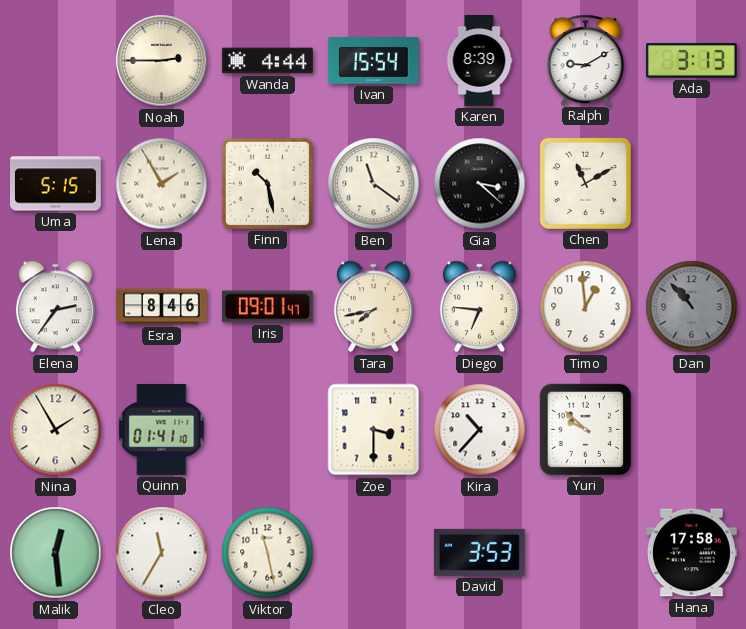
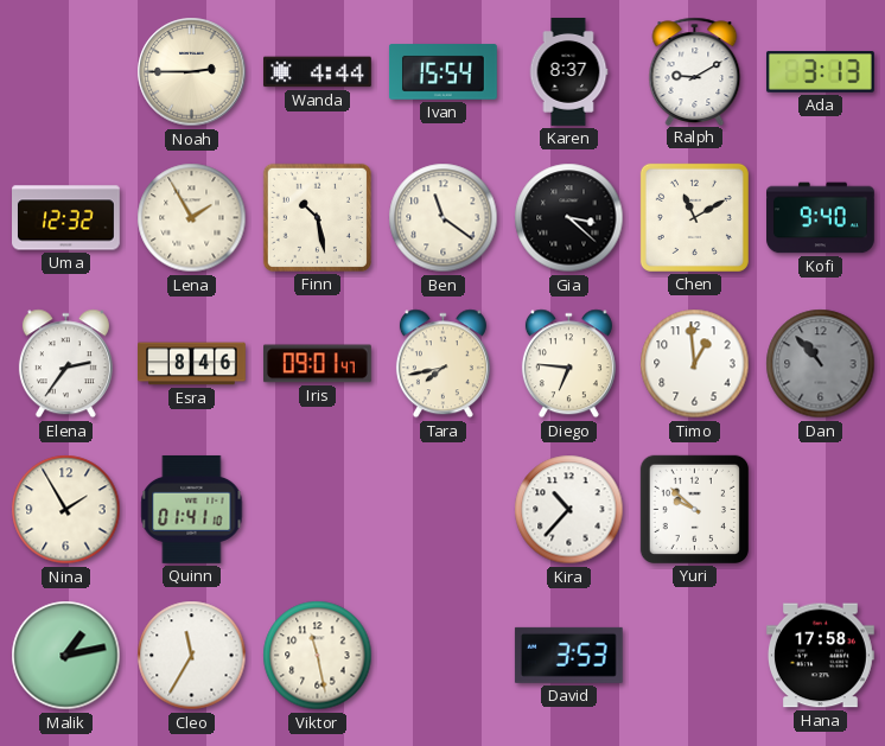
Karen: 8:39 -> 8:37
Uma: 5:15 -> 12:32
Kofi: none -> 9:40
Zoe: 3:30 -> none
Malik: 12:29 -> 1:13
